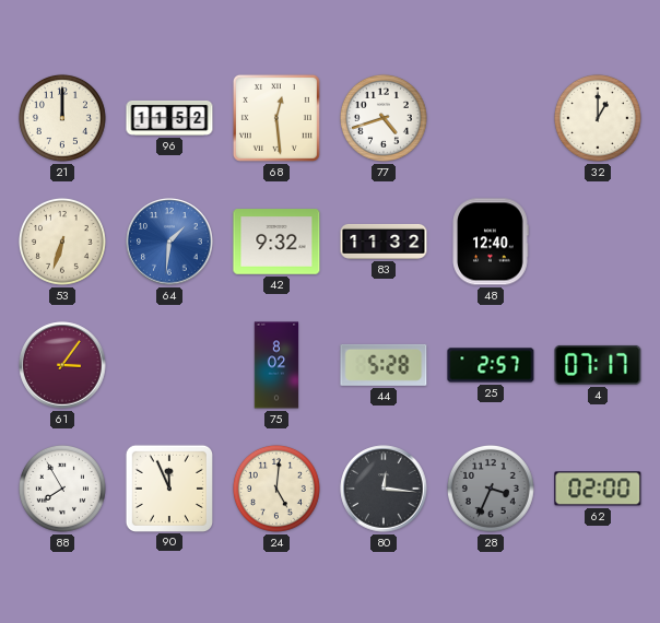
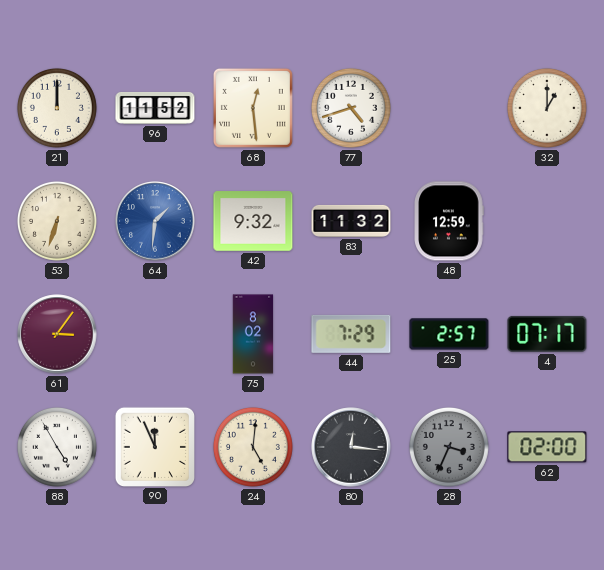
48: 12:40 -> 12:59
44: 5:28 -> 7:29
88: 7:55 -> 4:55
